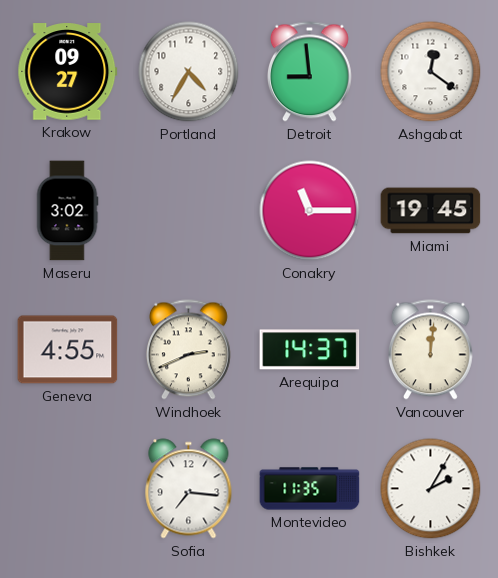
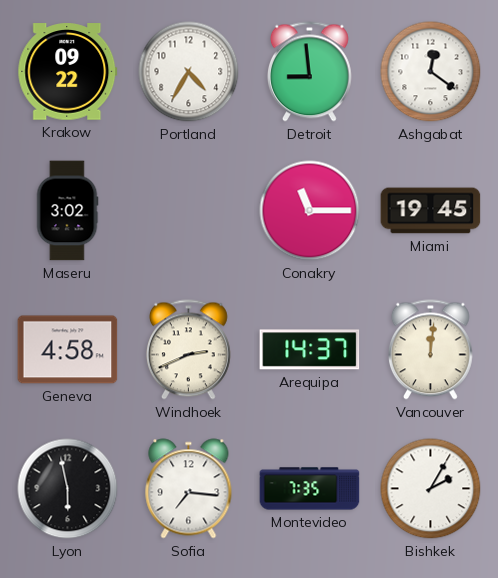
Krakow: 09:27 -> 09:22
Geneva: 4:55 -> 4:58
Lyon: none -> 5:58
Montevideo: 11:35 -> 7:35
